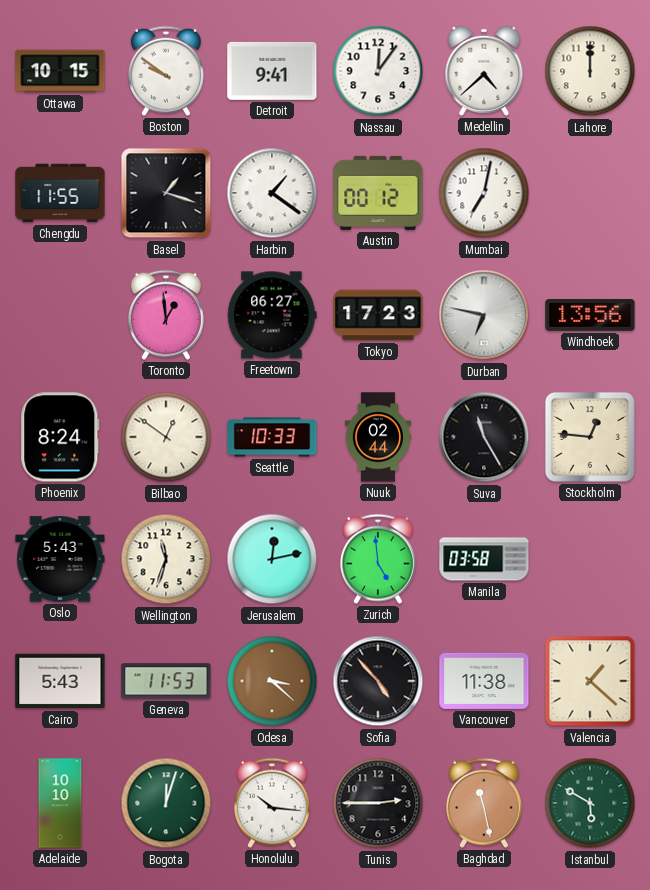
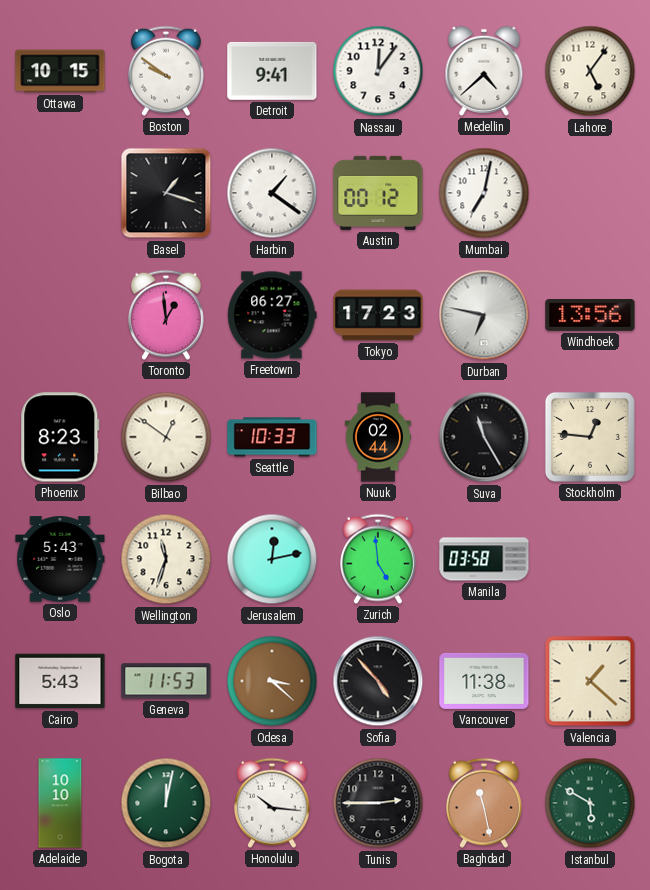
Lahore: 12:00 -> 5:06
Chengdu: 11:55 -> none
Phoenix: 8:24 -> 8:23
Bogota: 12:03 -> 12:02
